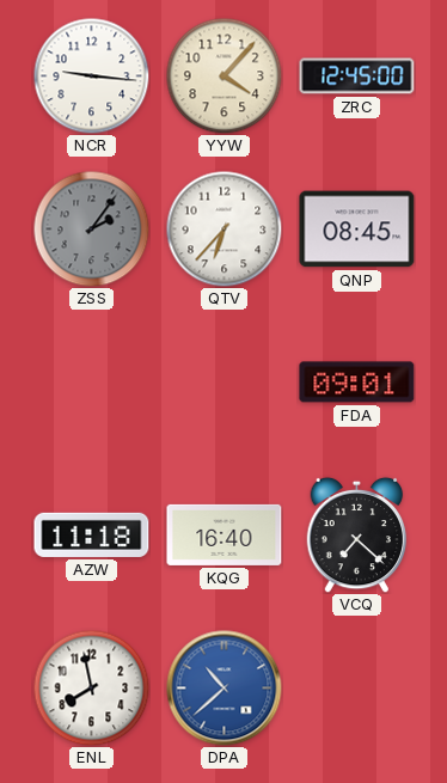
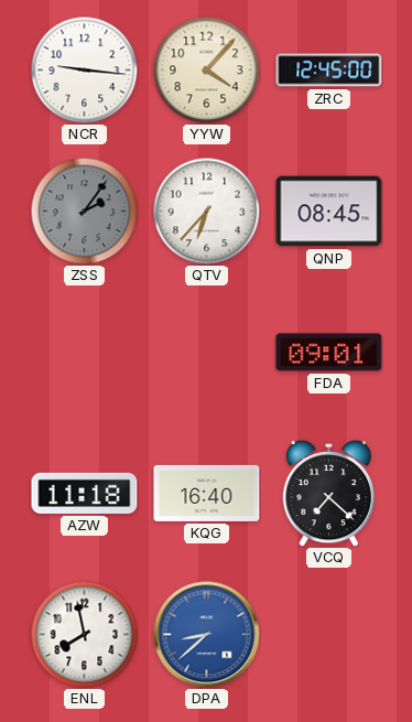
DPA: 10:38 -> 8:38
